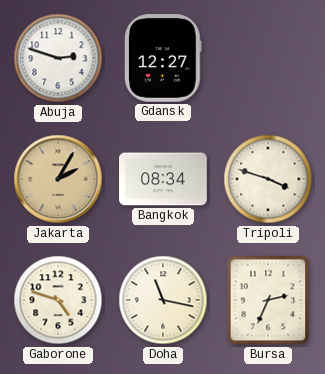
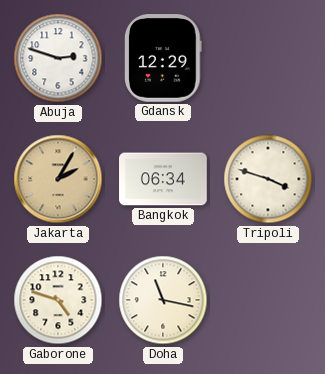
Gdansk: 12:27 -> 12:29
Bangkok: 08:34 -> 06:34
Bursa: 2:34 -> none
